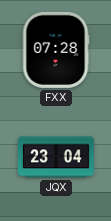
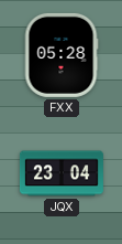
FXX: 07:28 -> 05:28
